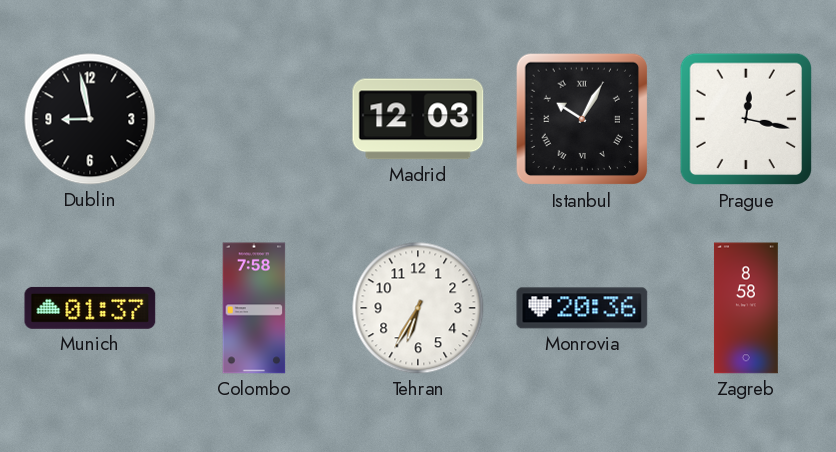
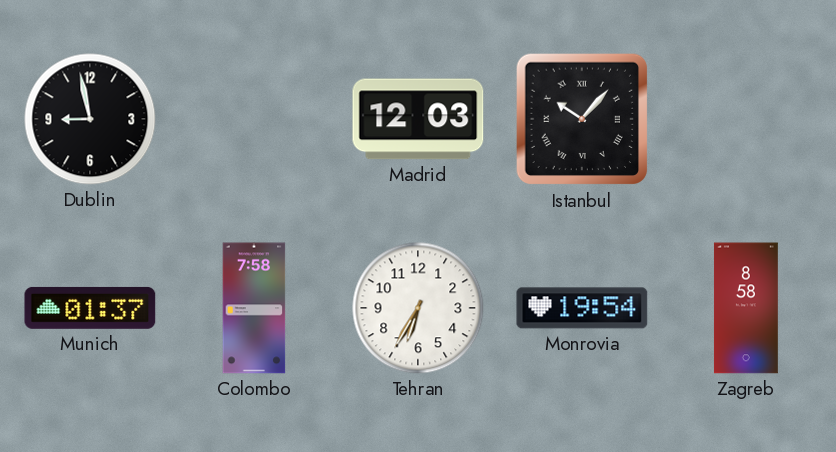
Istanbul: 10:05 -> 10:07
Prague: 12:17 -> none
Monrovia: 20:36 -> 19:54
